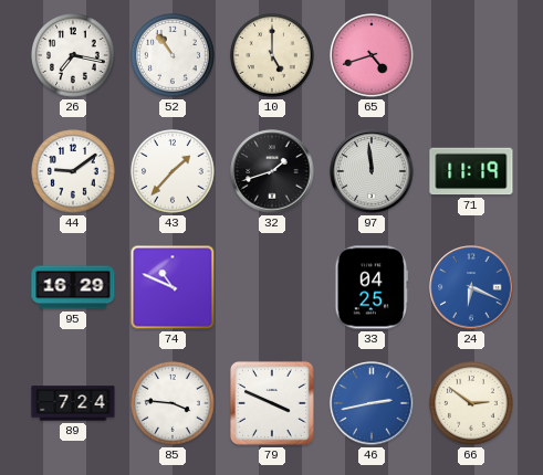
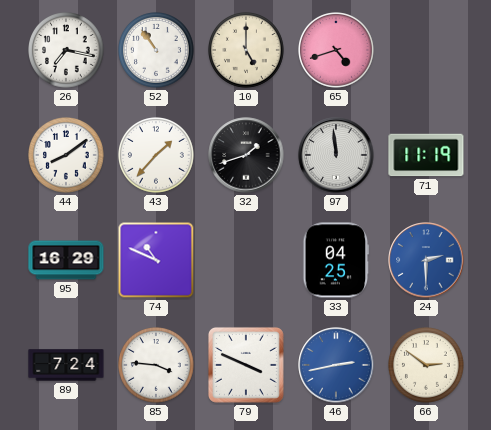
44: 9:09 -> 8:09
24: 6:19 -> 2:30
